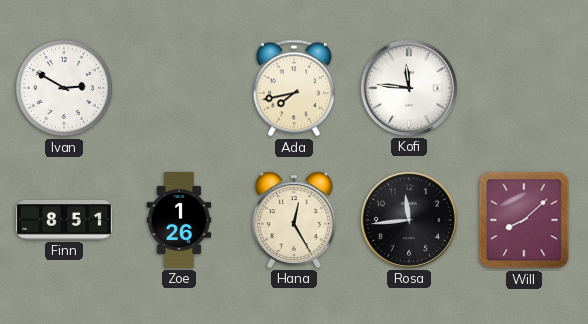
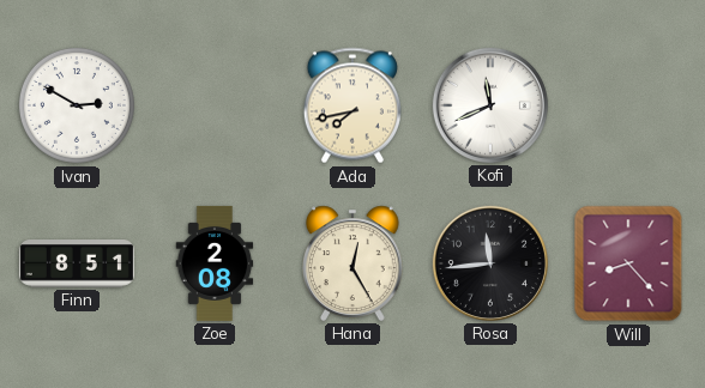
Kofi: 11:46 -> 11:41
Zoe: 1:26 -> 2:08
Will: 8:08 -> 8:23
